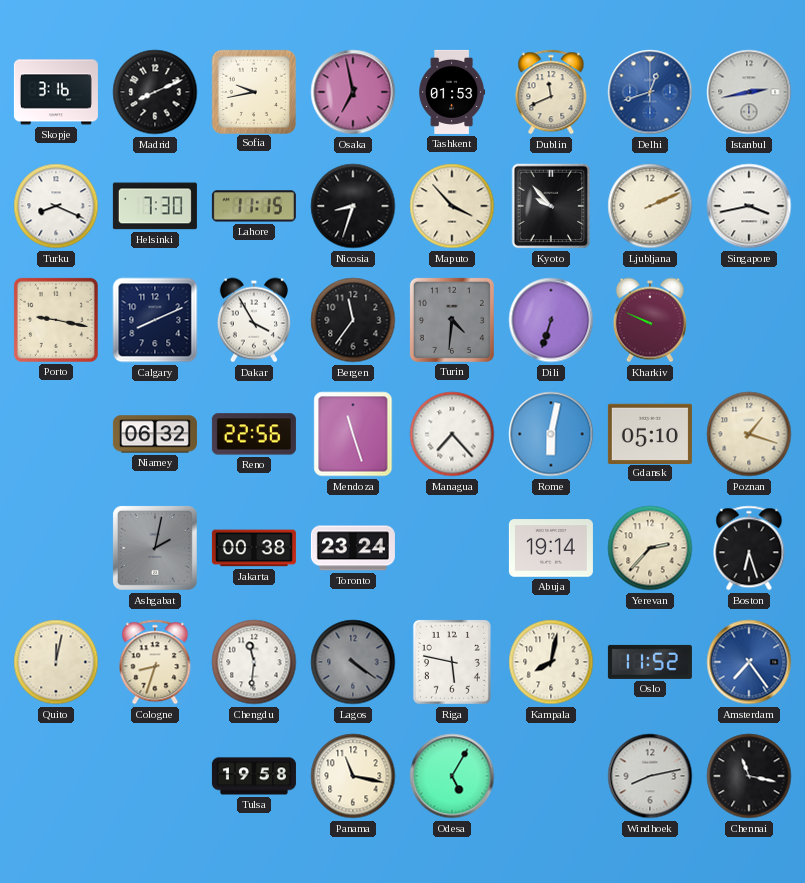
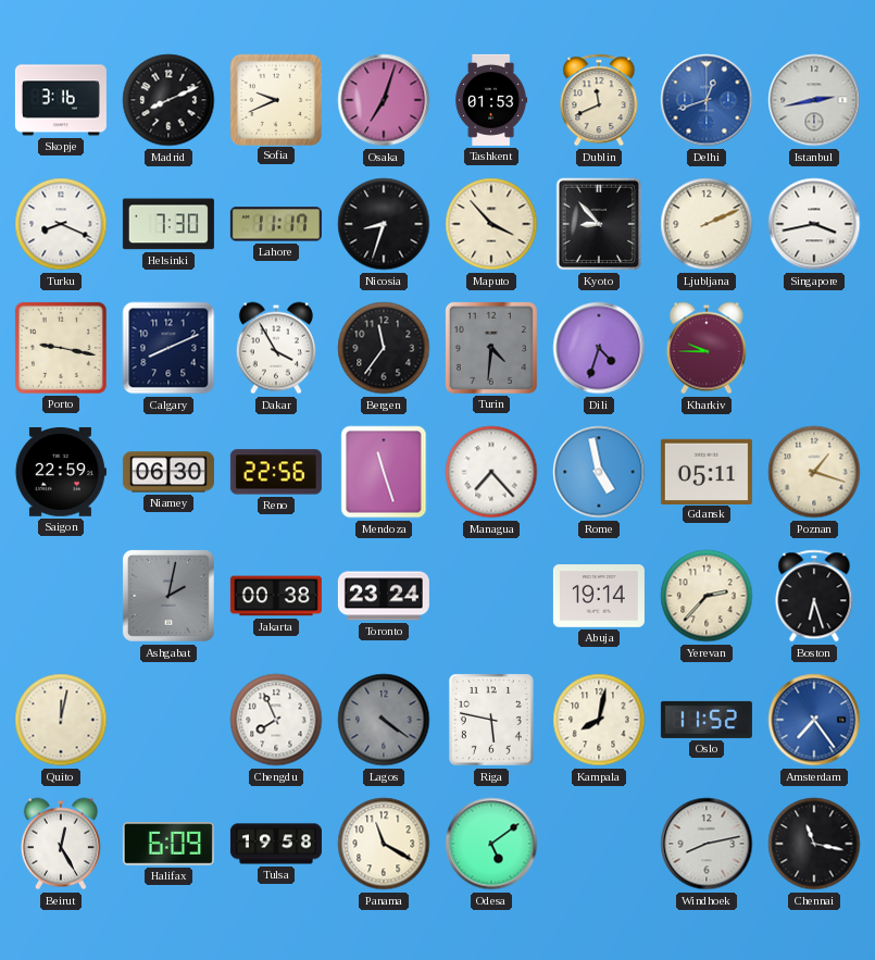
Sofia: 9:43 -> 9:41
Osaka: 6:58 -> 7:03
Lahore: 11:15 -> 11:17
Kyoto: 9:53 -> 8:53
Dili: 6:33 -> 4:33
Kharkiv: 9:49 -> 9:45
Saigon: none -> 22:59
Niamey: 06:32 -> 06:30
Rome: 6:02 -> 4:58
Gdansk: 05:10 -> 05:11
Cologne: 8:33 -> none
Chengdu: 11:31 -> 7:56
Beirut: none -> 12:25
Halifax: none -> 6:09
Panama: 11:17 -> 11:20
Odesa: 5:05 -> 5:09
